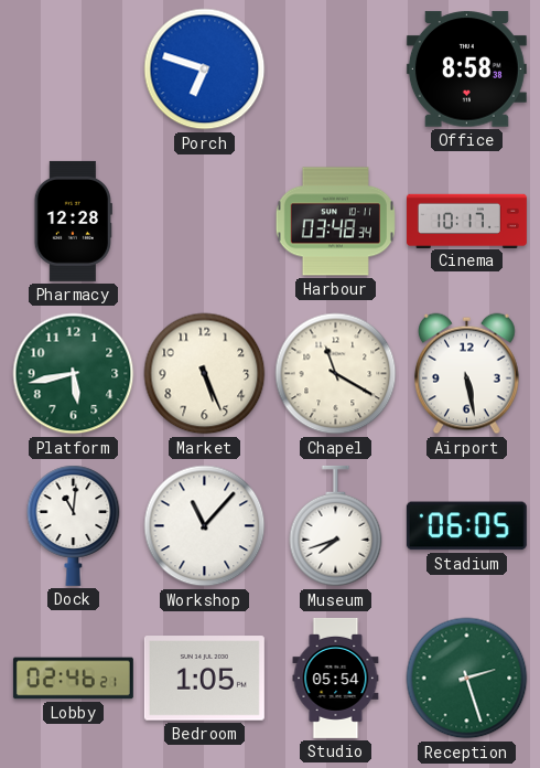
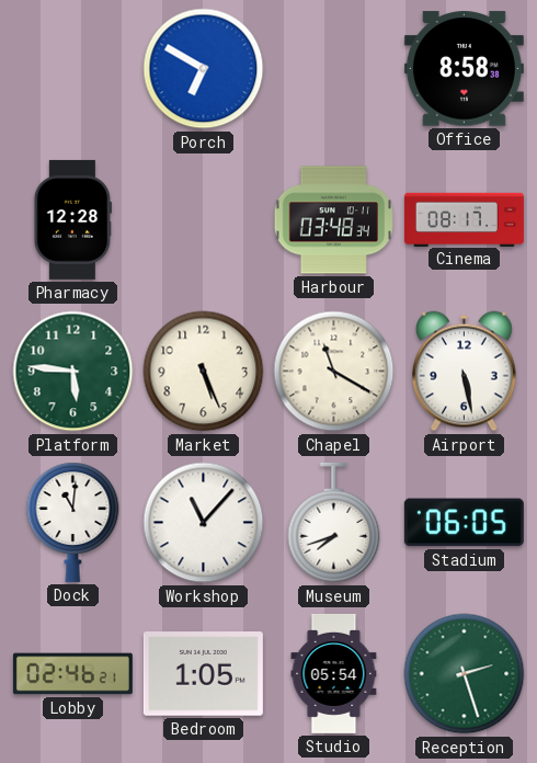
Porch: 6:48 -> 6:50
Cinema: 10:17 -> 08:17
Platform: 5:43 -> 5:46
